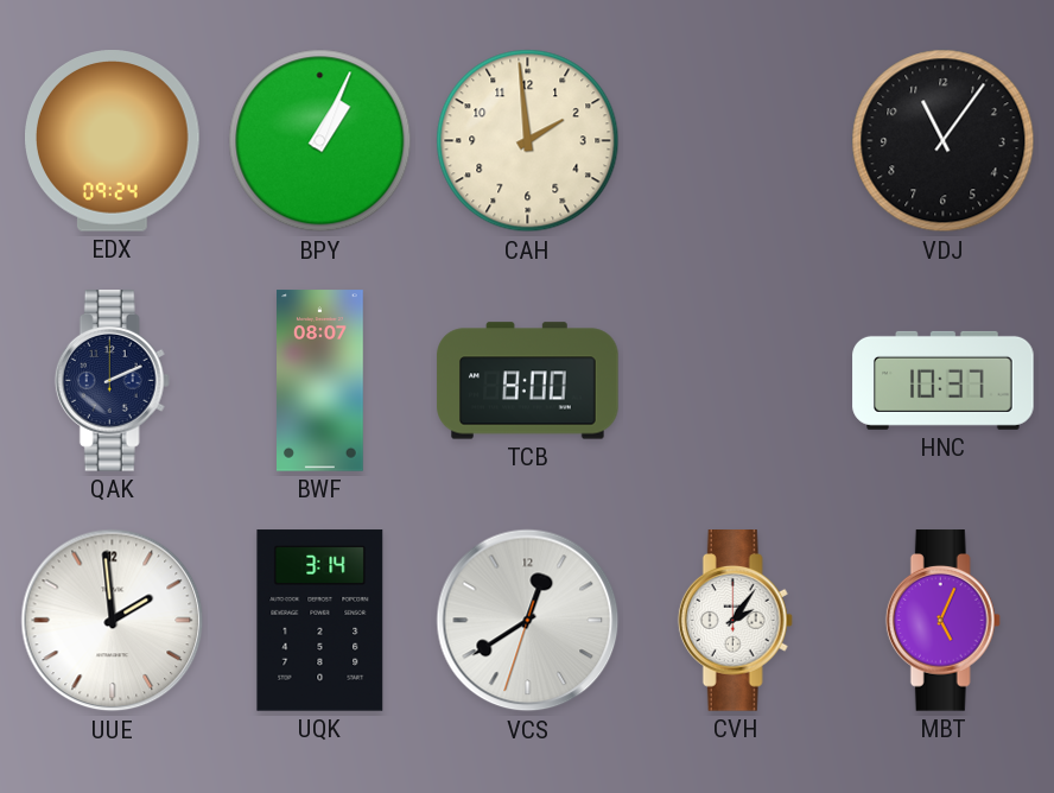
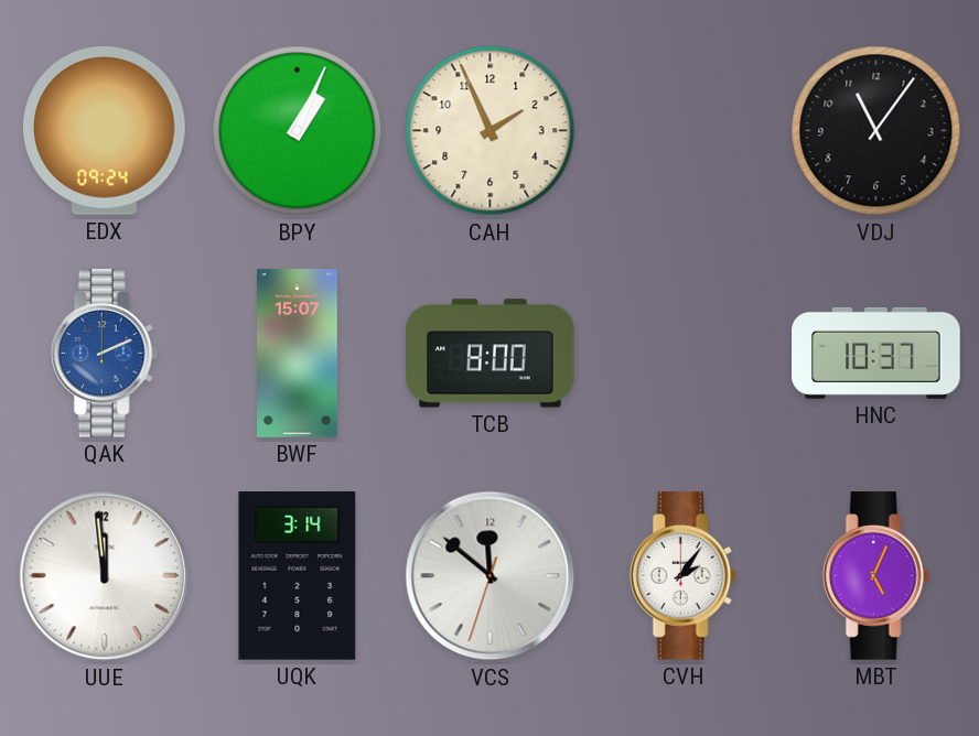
CAH: 1:59 -> 1:56
QAK dial: navy -> blue
BWF: 08:07 -> 15:07
UUE: 1:59 -> 11:59
VCS: 12:39 -> 11:51
